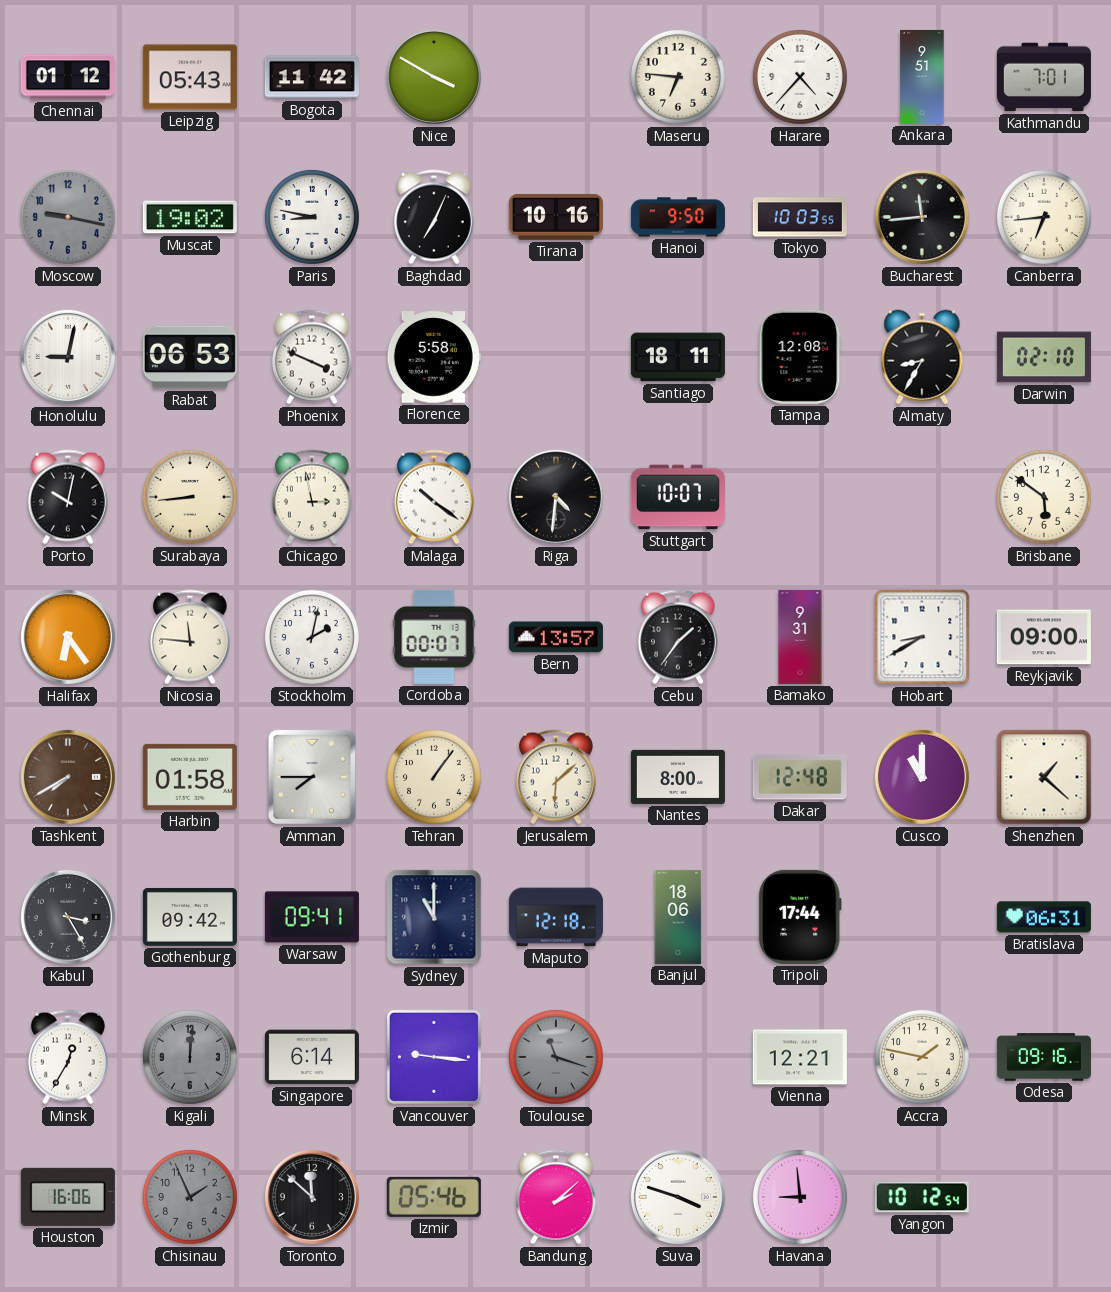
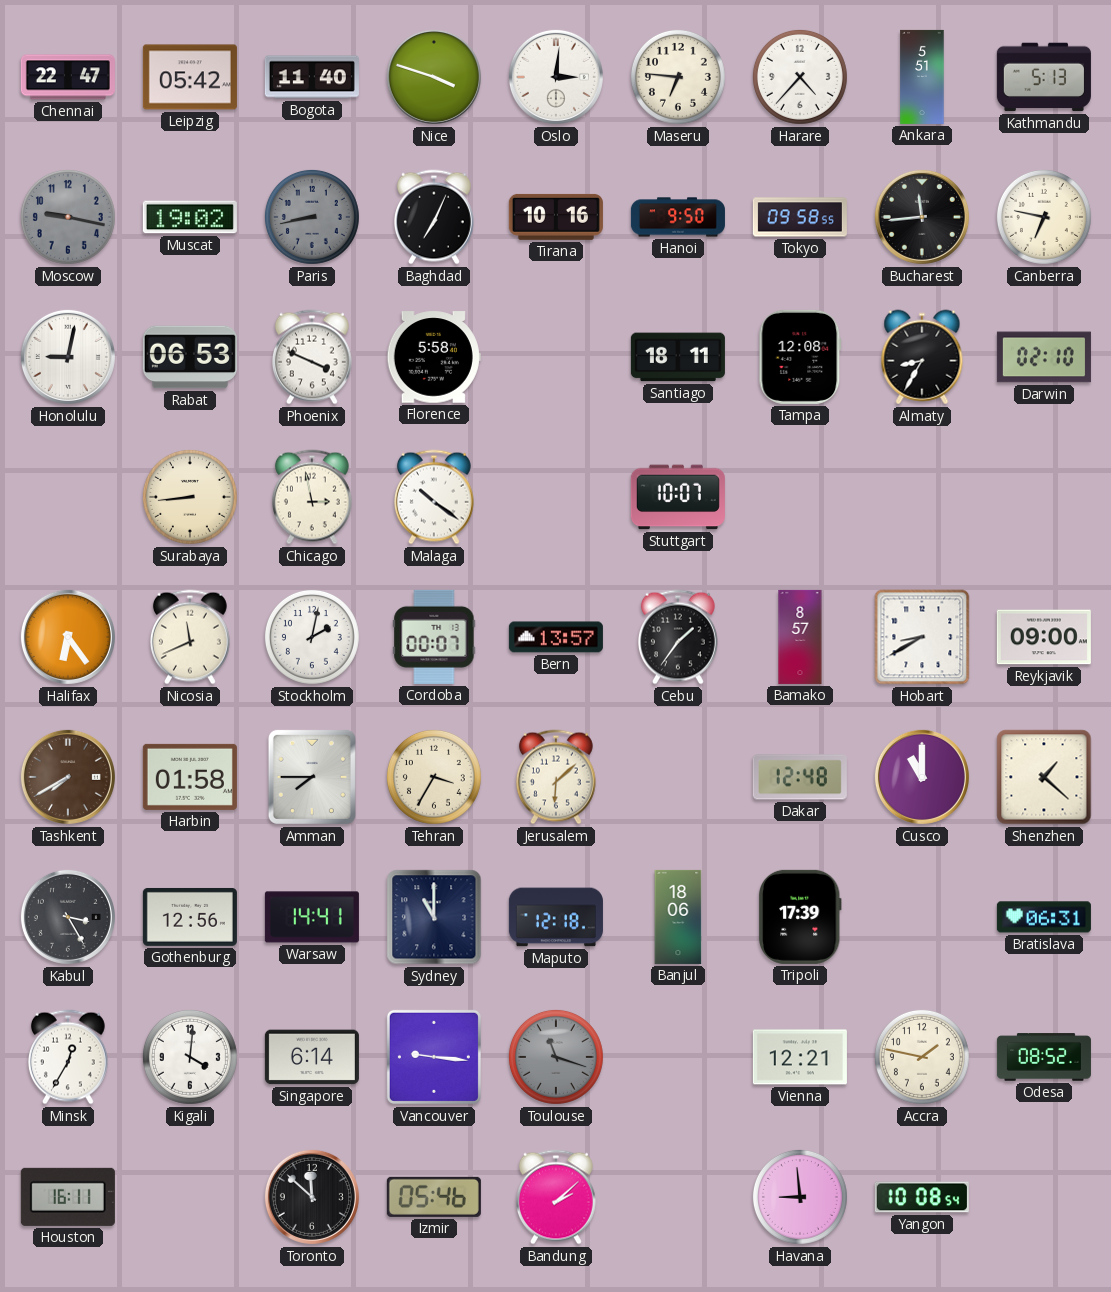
Chennai: 01:12 -> 22:47
Leipzig: 05:43 -> 05:42
Bogota: 11:42 -> 11:40
Nice: 3:50 -> 3:48
Oslo: none -> 3:01
Ankara: 9:51 -> 5:51
Kathmandu: 7:01 -> 5:13
Paris: 8:47 -> 8:43
Paris dial: white -> grey
Tokyo: 10:03 -> 09:58
Canberra: 6:44 -> 6:47
Porto: 10:02 -> none
Riga: 4:31 -> none
Brisbane: 5:51 -> none
Nicosia: 11:46 -> 11:41
Bamako: 9:31 -> 8:57
Tehran: 1:06 -> 3:35
Nantes: 8:00 -> none
Gothenburg: 09:42 -> 12:56
Warsaw: 09:41 -> 14:41
Tripoli: 17:44 -> 17:39
Kigali: 12:01 -> 4:01
Kigali dial: grey -> white
Odesa: 09:16 -> 08:52
Houston: 16:06 -> 16:11
Chisinau: 1:56 -> none
Suva: 3:48 -> none
Yangon: 10:12 -> 10:08
